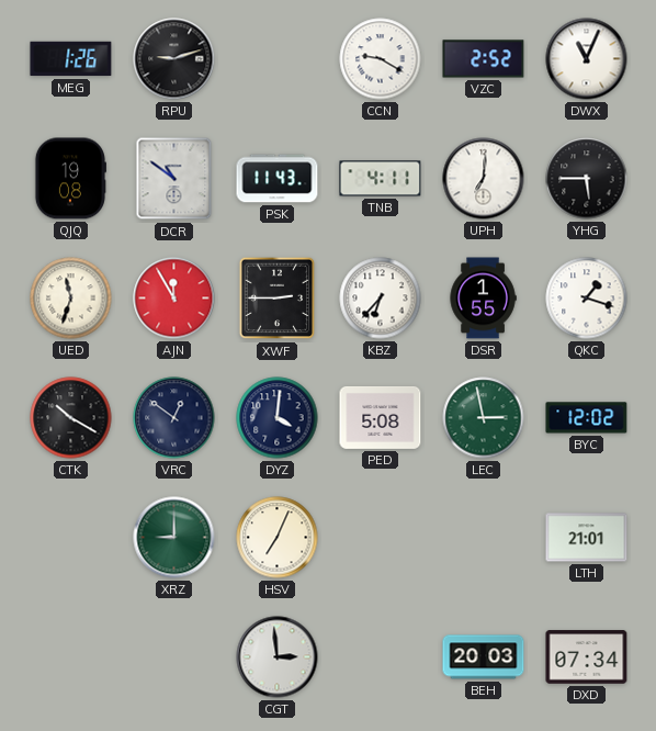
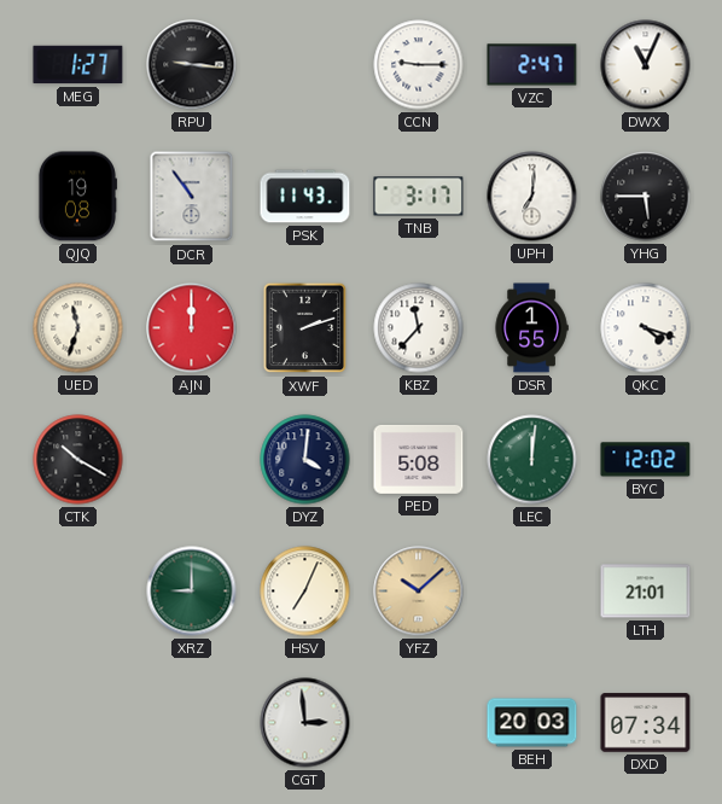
MEG: 1:26 -> 1:27
RPU: 9:12 -> 9:16
CCN: 9:20 -> 9:15
VZC: 2:52 -> 2:47
DCR: 10:51 -> 10:54
TNB: 4:11 -> 3:17
AJN: 11:55 -> 12:00
XWF: 2:45 -> 2:12
KBZ: 6:37 -> 11:37
QKC: 1:18 -> 4:18
VRC: 12:51 -> none
LEC: 2:58 -> 12:01
YFZ: none -> 10:08
